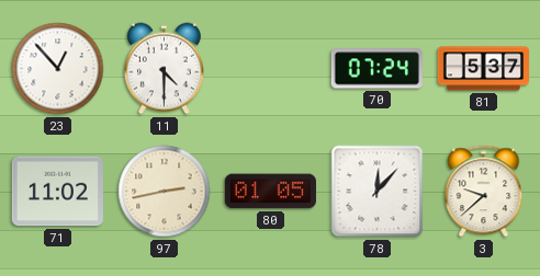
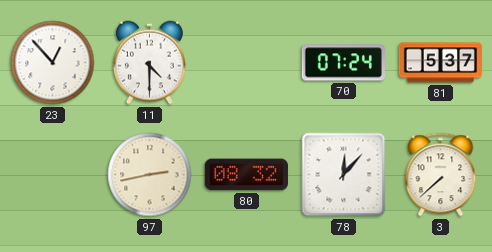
71: 11:02 -> none
80: 01:05 -> 08:32
3: 9:38 -> 7:38
